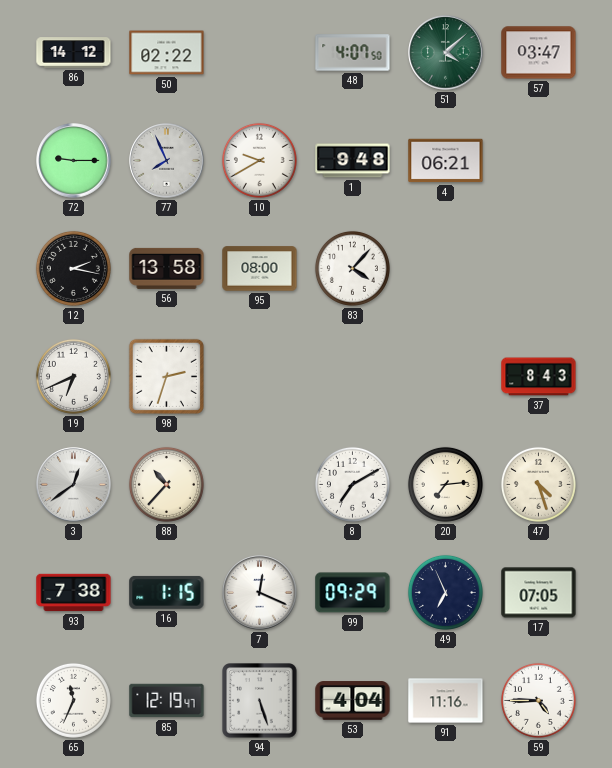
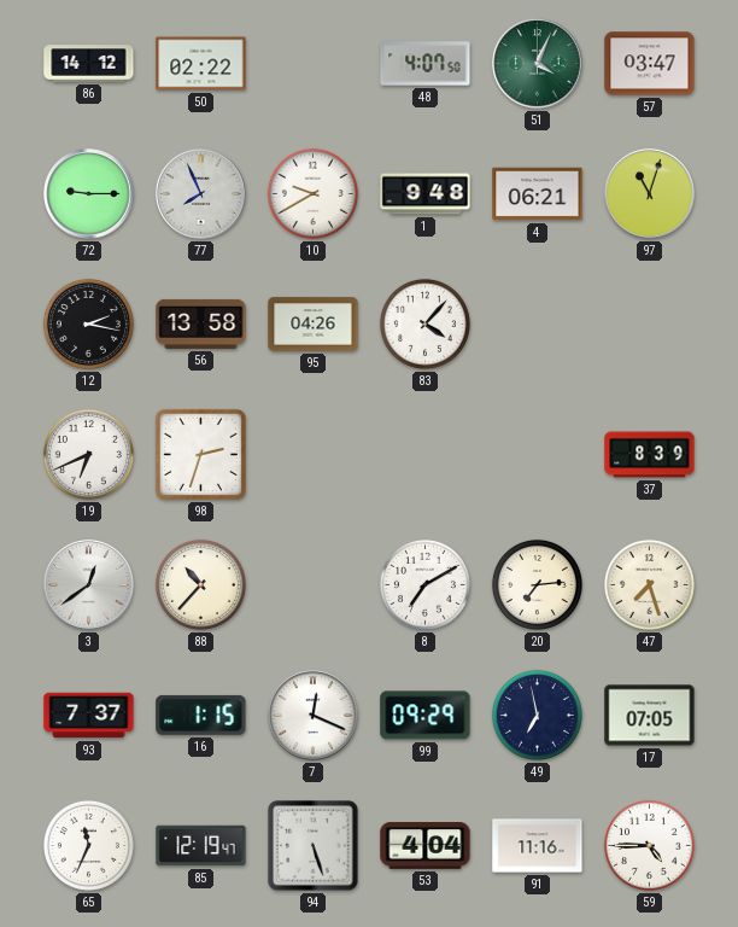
51: 4:08 -> 4:04
97: none -> 11:03
95: 08:00 -> 04:26
37: 8:43 -> 8:39
47: 4:27 -> 7:27
93: 7:38 -> 7:37
49: 6:56 -> 6:58
